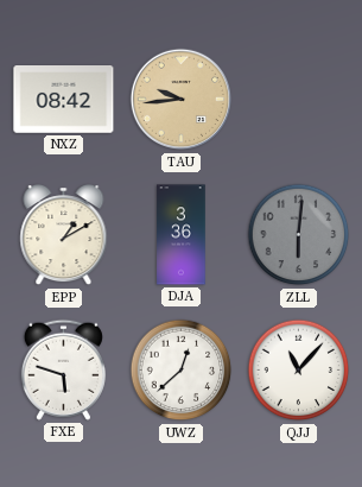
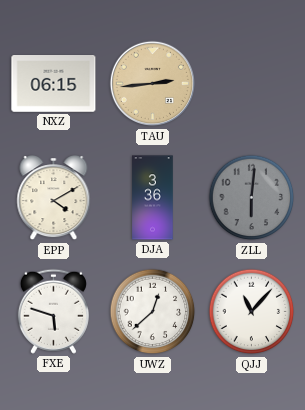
NXZ: 08:42 -> 06:15
TAU: 9:44 -> 2:44
EPP: 1:10 -> 4:10
